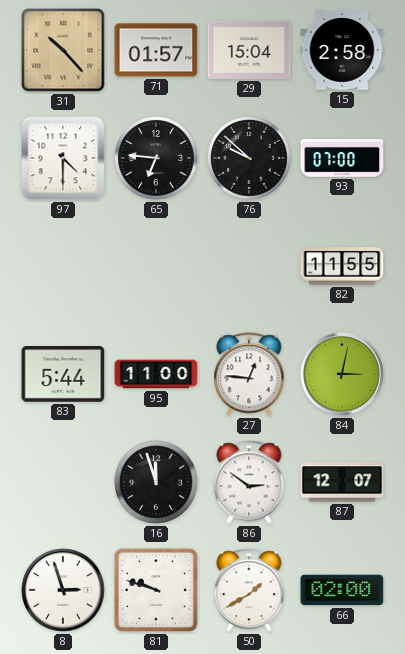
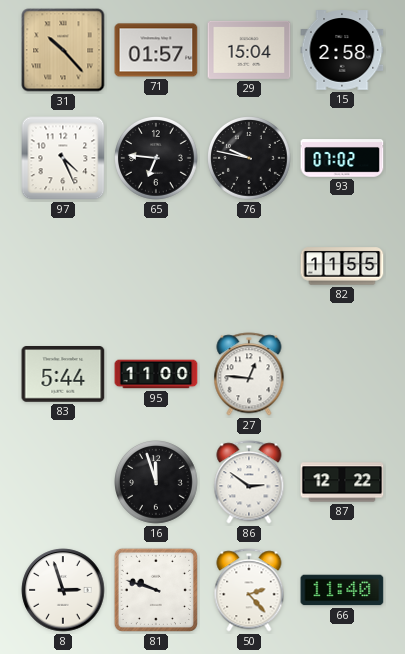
97: 4:30 -> 4:26
76: 9:52 -> 9:47
93: 07:00 -> 07:02
84: 3:02 -> none
87: 12:07 -> 12:22
50: 1:40 -> 2:23
66: 02:00 -> 11:40
